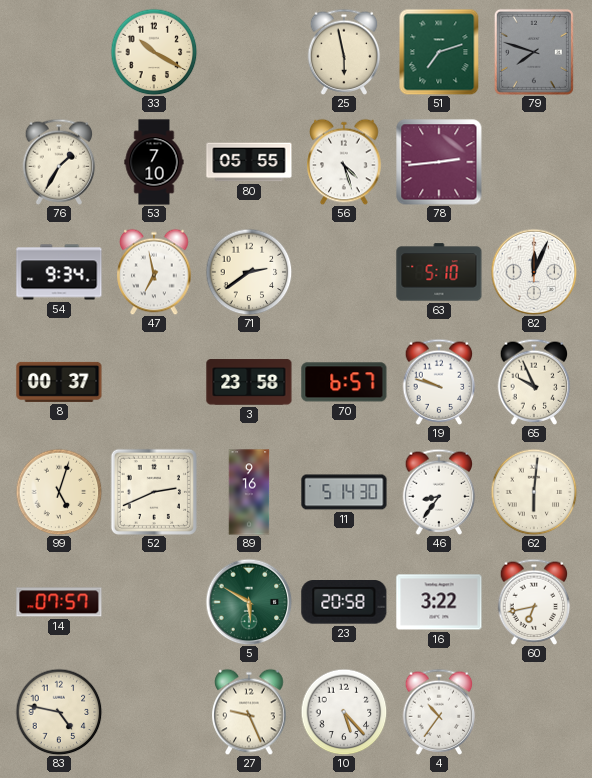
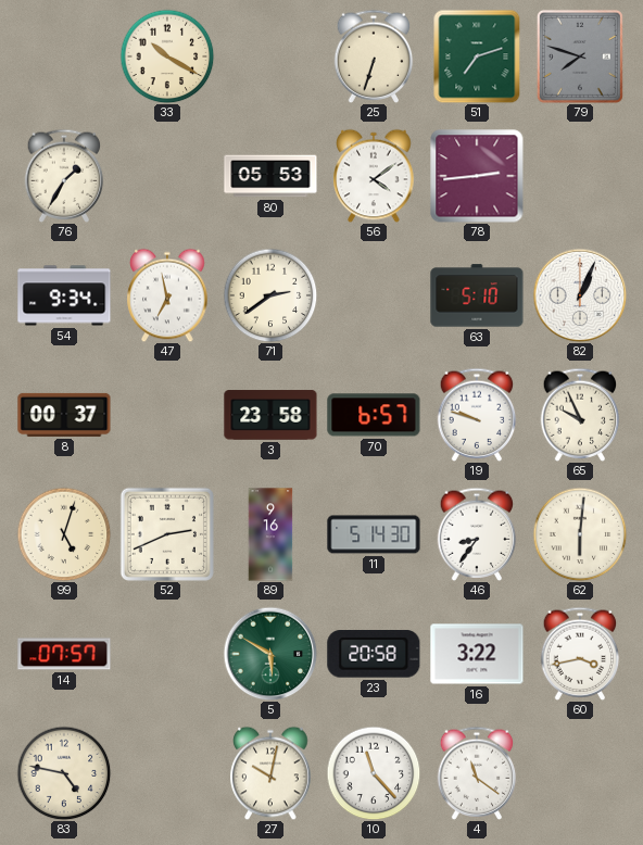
25: 5:58 -> 6:33
53: 7:10 -> none
80: 05:55 -> 05:53
56: 4:27 -> 4:09
82: 12:04 -> 1:04
60: 6:43 -> 3:43
27: 9:26 -> 10:02
10: 5:23 -> 11:23
4: 10:36 -> 11:21
